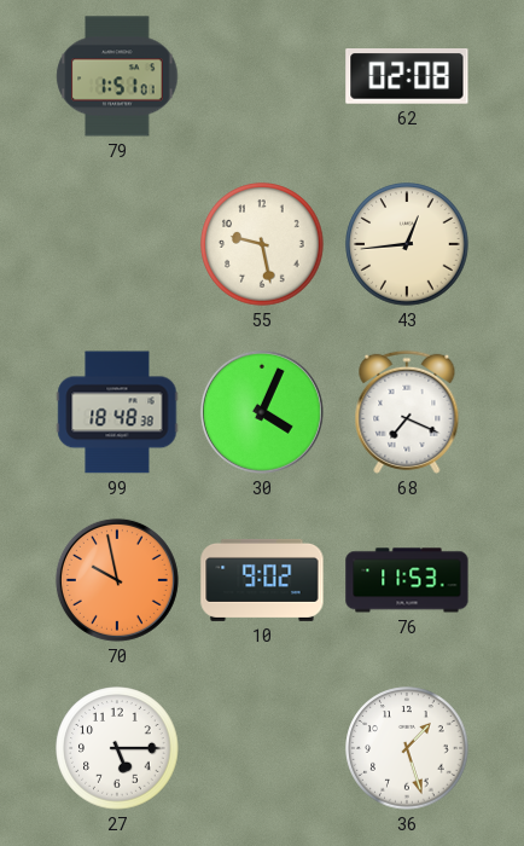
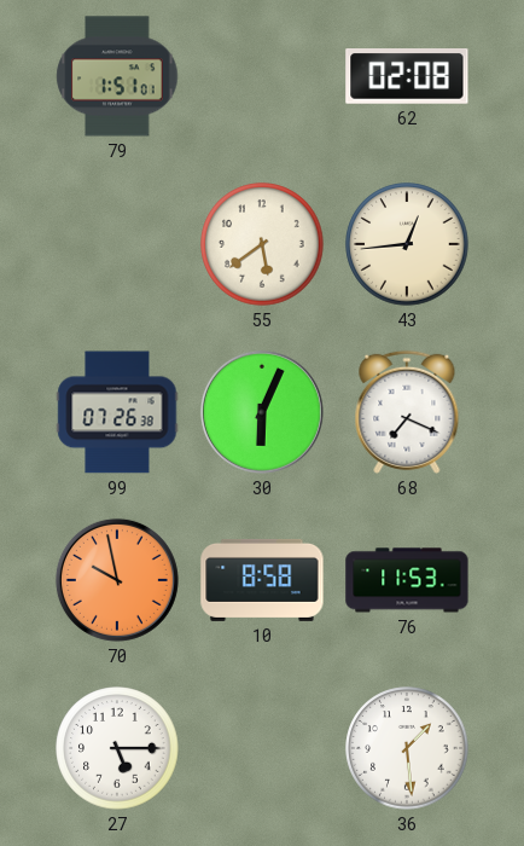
55: 9:28 -> 5:39
99: 18:48 -> 07:26
30: 4:04 -> 6:04
10: 9:02 -> 8:58
36: 1:27 -> 1:29
